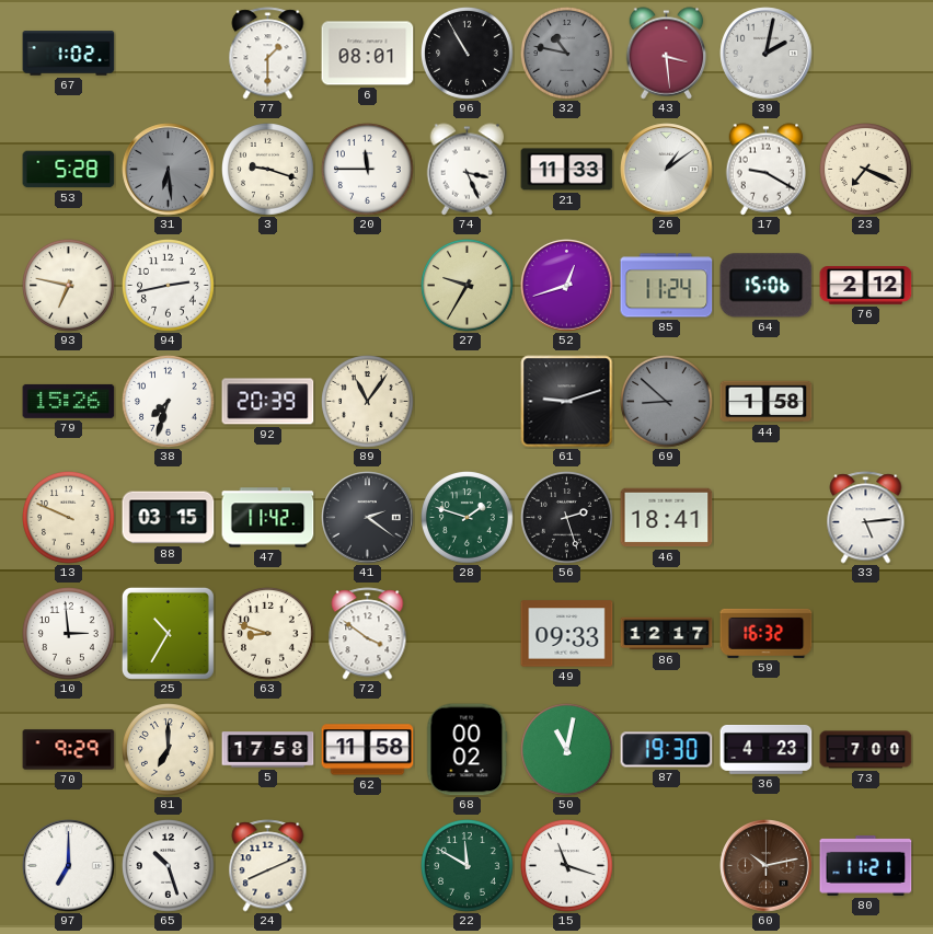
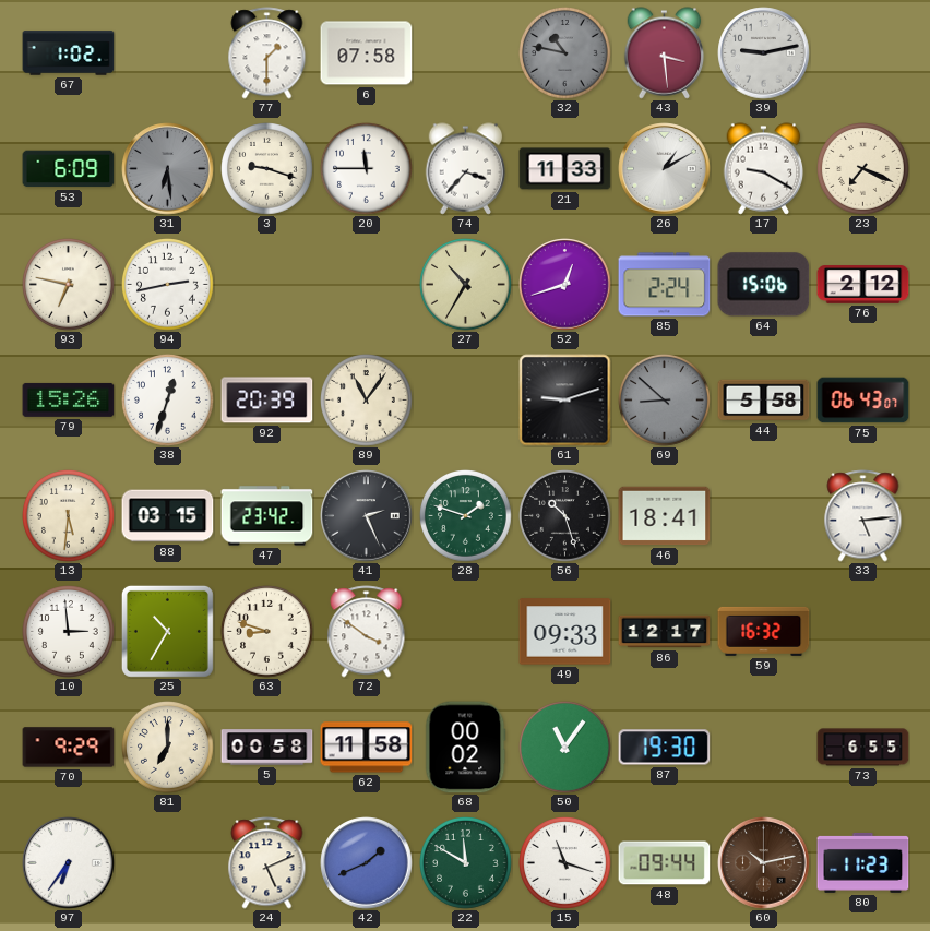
6: 08:01 -> 07:58
96: 10:55 -> none
39: 2:02 -> 9:13
53: 5:28 -> 6:09
74: 3:26 -> 3:37
26: 1:09 -> 1:10
27: 9:35 -> 10:35
85: 11:24 -> 2:24
38: 7:33 -> 12:33
44: 1:58 -> 5:58
75: none -> 06:43
13: 9:49 -> 5:31
47: 11:42 -> 23:42
41: 2:21 -> 2:26
56: 2:27 -> 10:27
5: 17:58 -> 00:58
50: 11:02 -> 11:06
36: 4:23 -> none
73: 7:00 -> 6:55
97: 7:00 -> 6:36
65: 10:27 -> none
24: 8:11 -> 5:11
42: none -> 1:41
48: none -> 09:44
80: 11:21 -> 11:23
